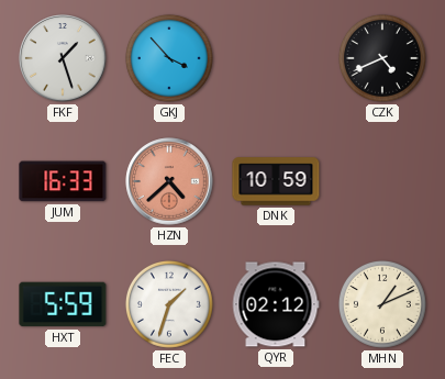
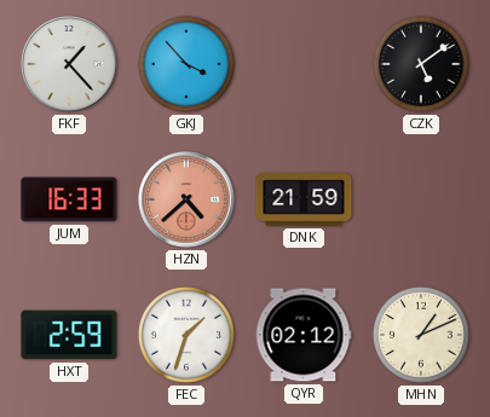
FKF: 1:27 -> 1:23
CZK: 4:41 -> 5:09
DNK: 10:59 -> 21:59
HXT: 5:59 -> 2:59
